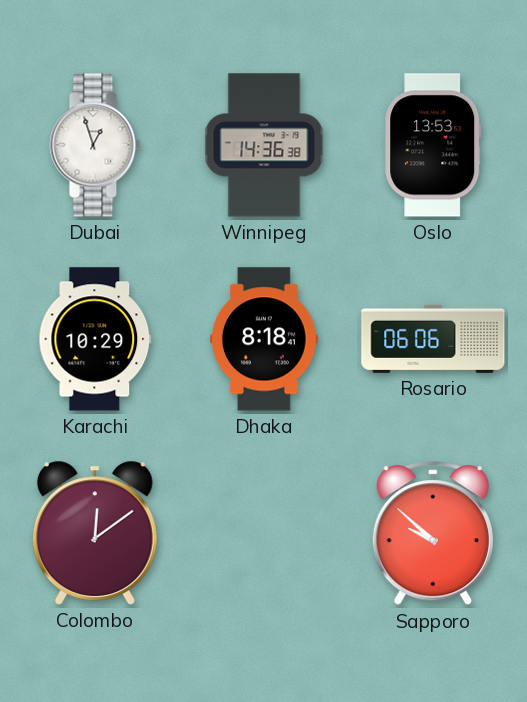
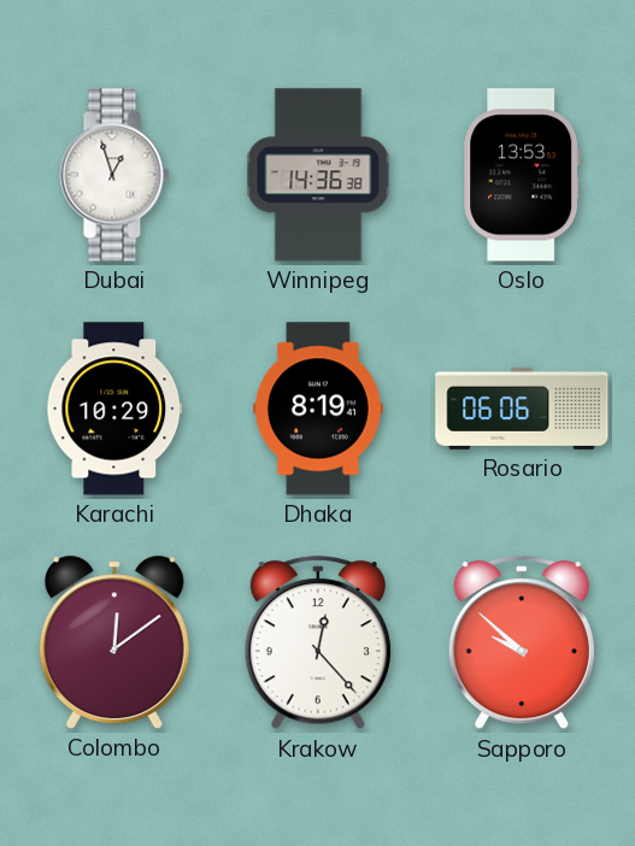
Dhaka: 8:18 -> 8:19
Krakow: none -> 12:23
